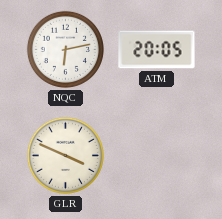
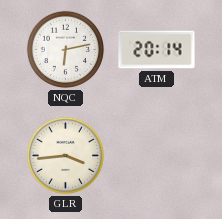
ATM: 20:05 -> 20:14
GLR: 3:49 -> 3:44
